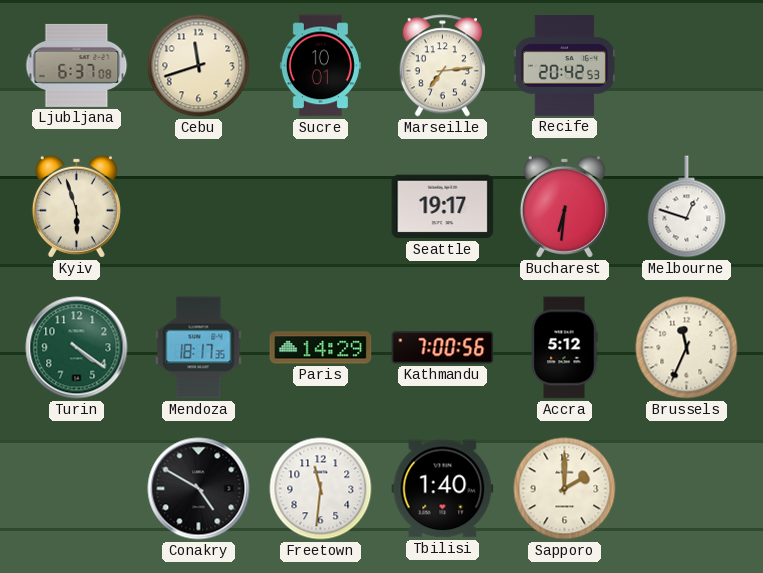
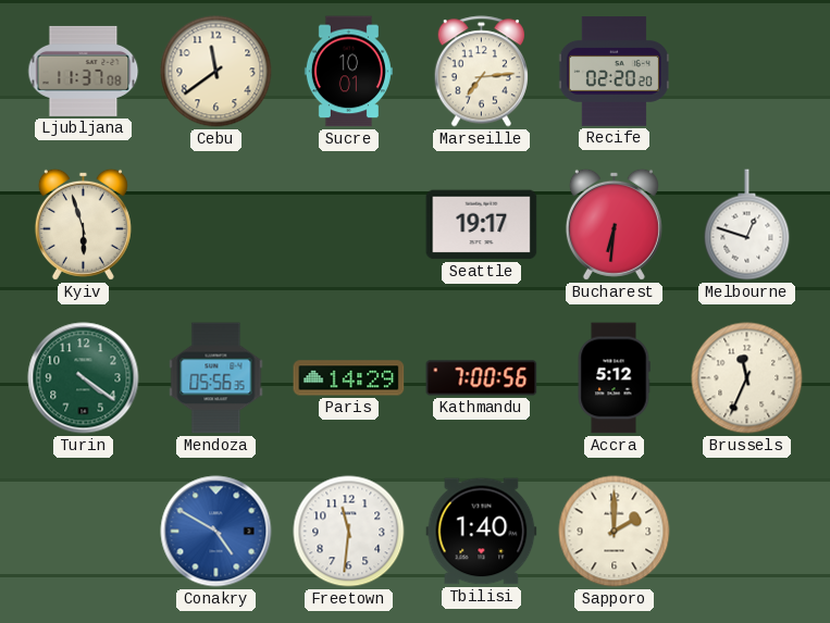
Ljubljana: 6:37 -> 11:37
Cebu: 11:42 -> 11:39
Recife: 20:42 -> 02:20
Mendoza: 18:17 -> 05:56
Conakry dial: black -> blue
